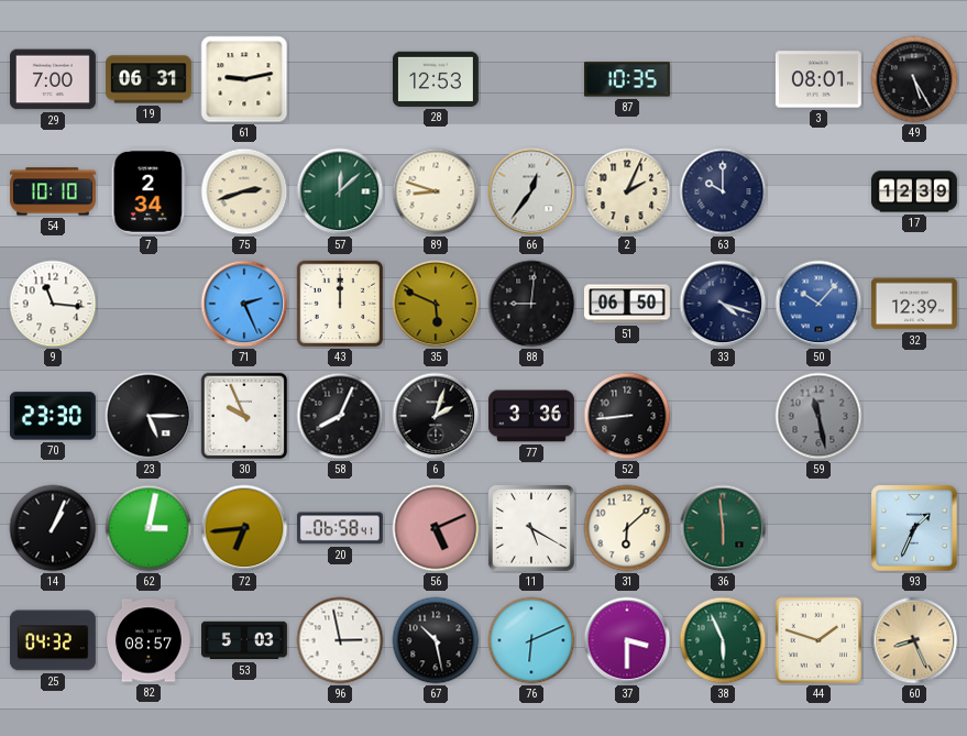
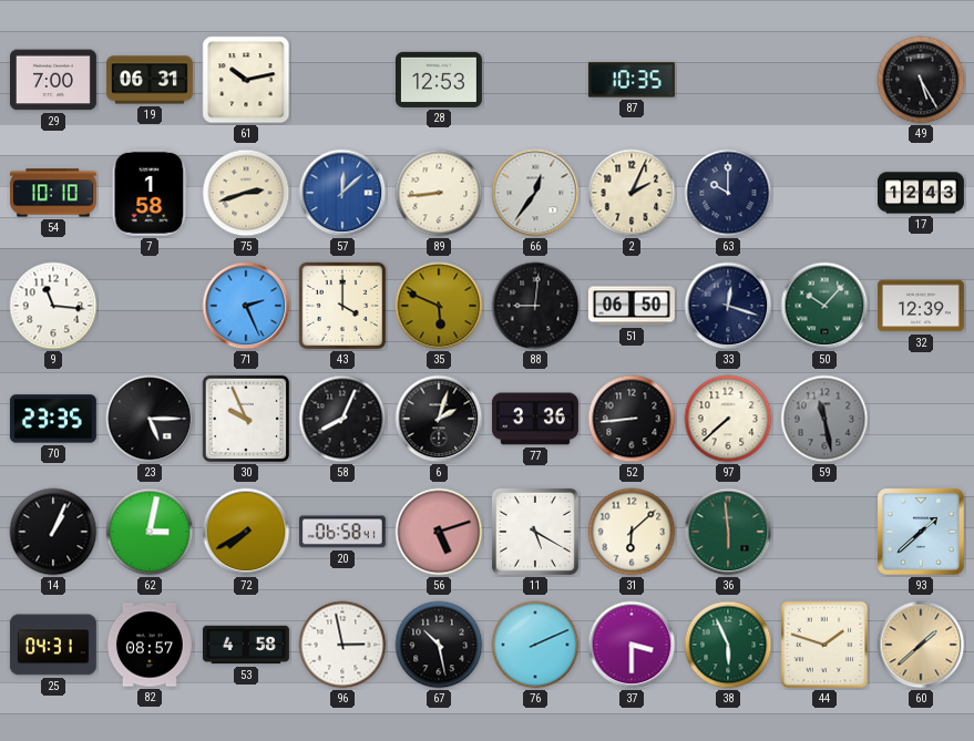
61: 9:13 -> 10:13
3: 08:01 -> none
7: 2:34 -> 1:58
57 dial: green -> blue
89: 8:48 -> 8:44
17: 12:39 -> 12:43
43: 12:00 -> 4:00
33: 4:18 -> 12:18
50 dial: blue -> green
70: 23:30 -> 23:35
97: none -> 7:38
72: 6:44 -> 7:40
56: 5:11 -> 5:12
93: 1:34 -> 1:38
25: 04:32 -> 04:31
53: 5:03 -> 4:58
76: 6:11 -> 2:11
60: 8:26 -> 1:38
